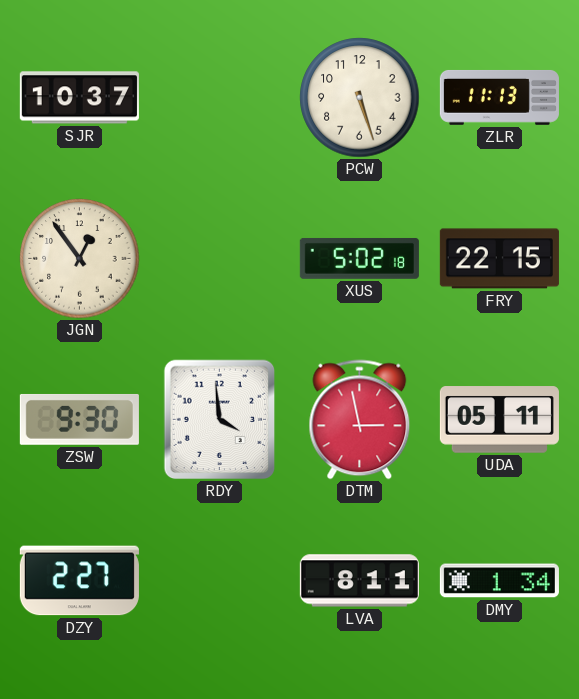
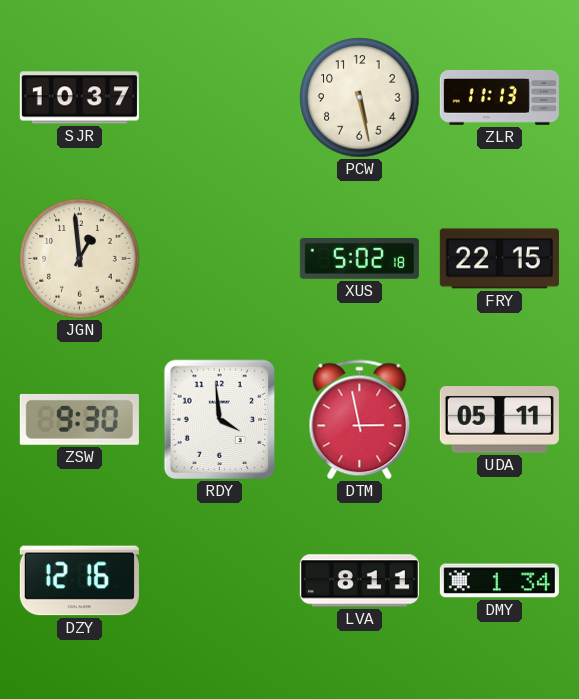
PCW: 5:27 -> 5:28
JGN: 12:54 -> 12:59
DZY: 2:27 -> 12:16
